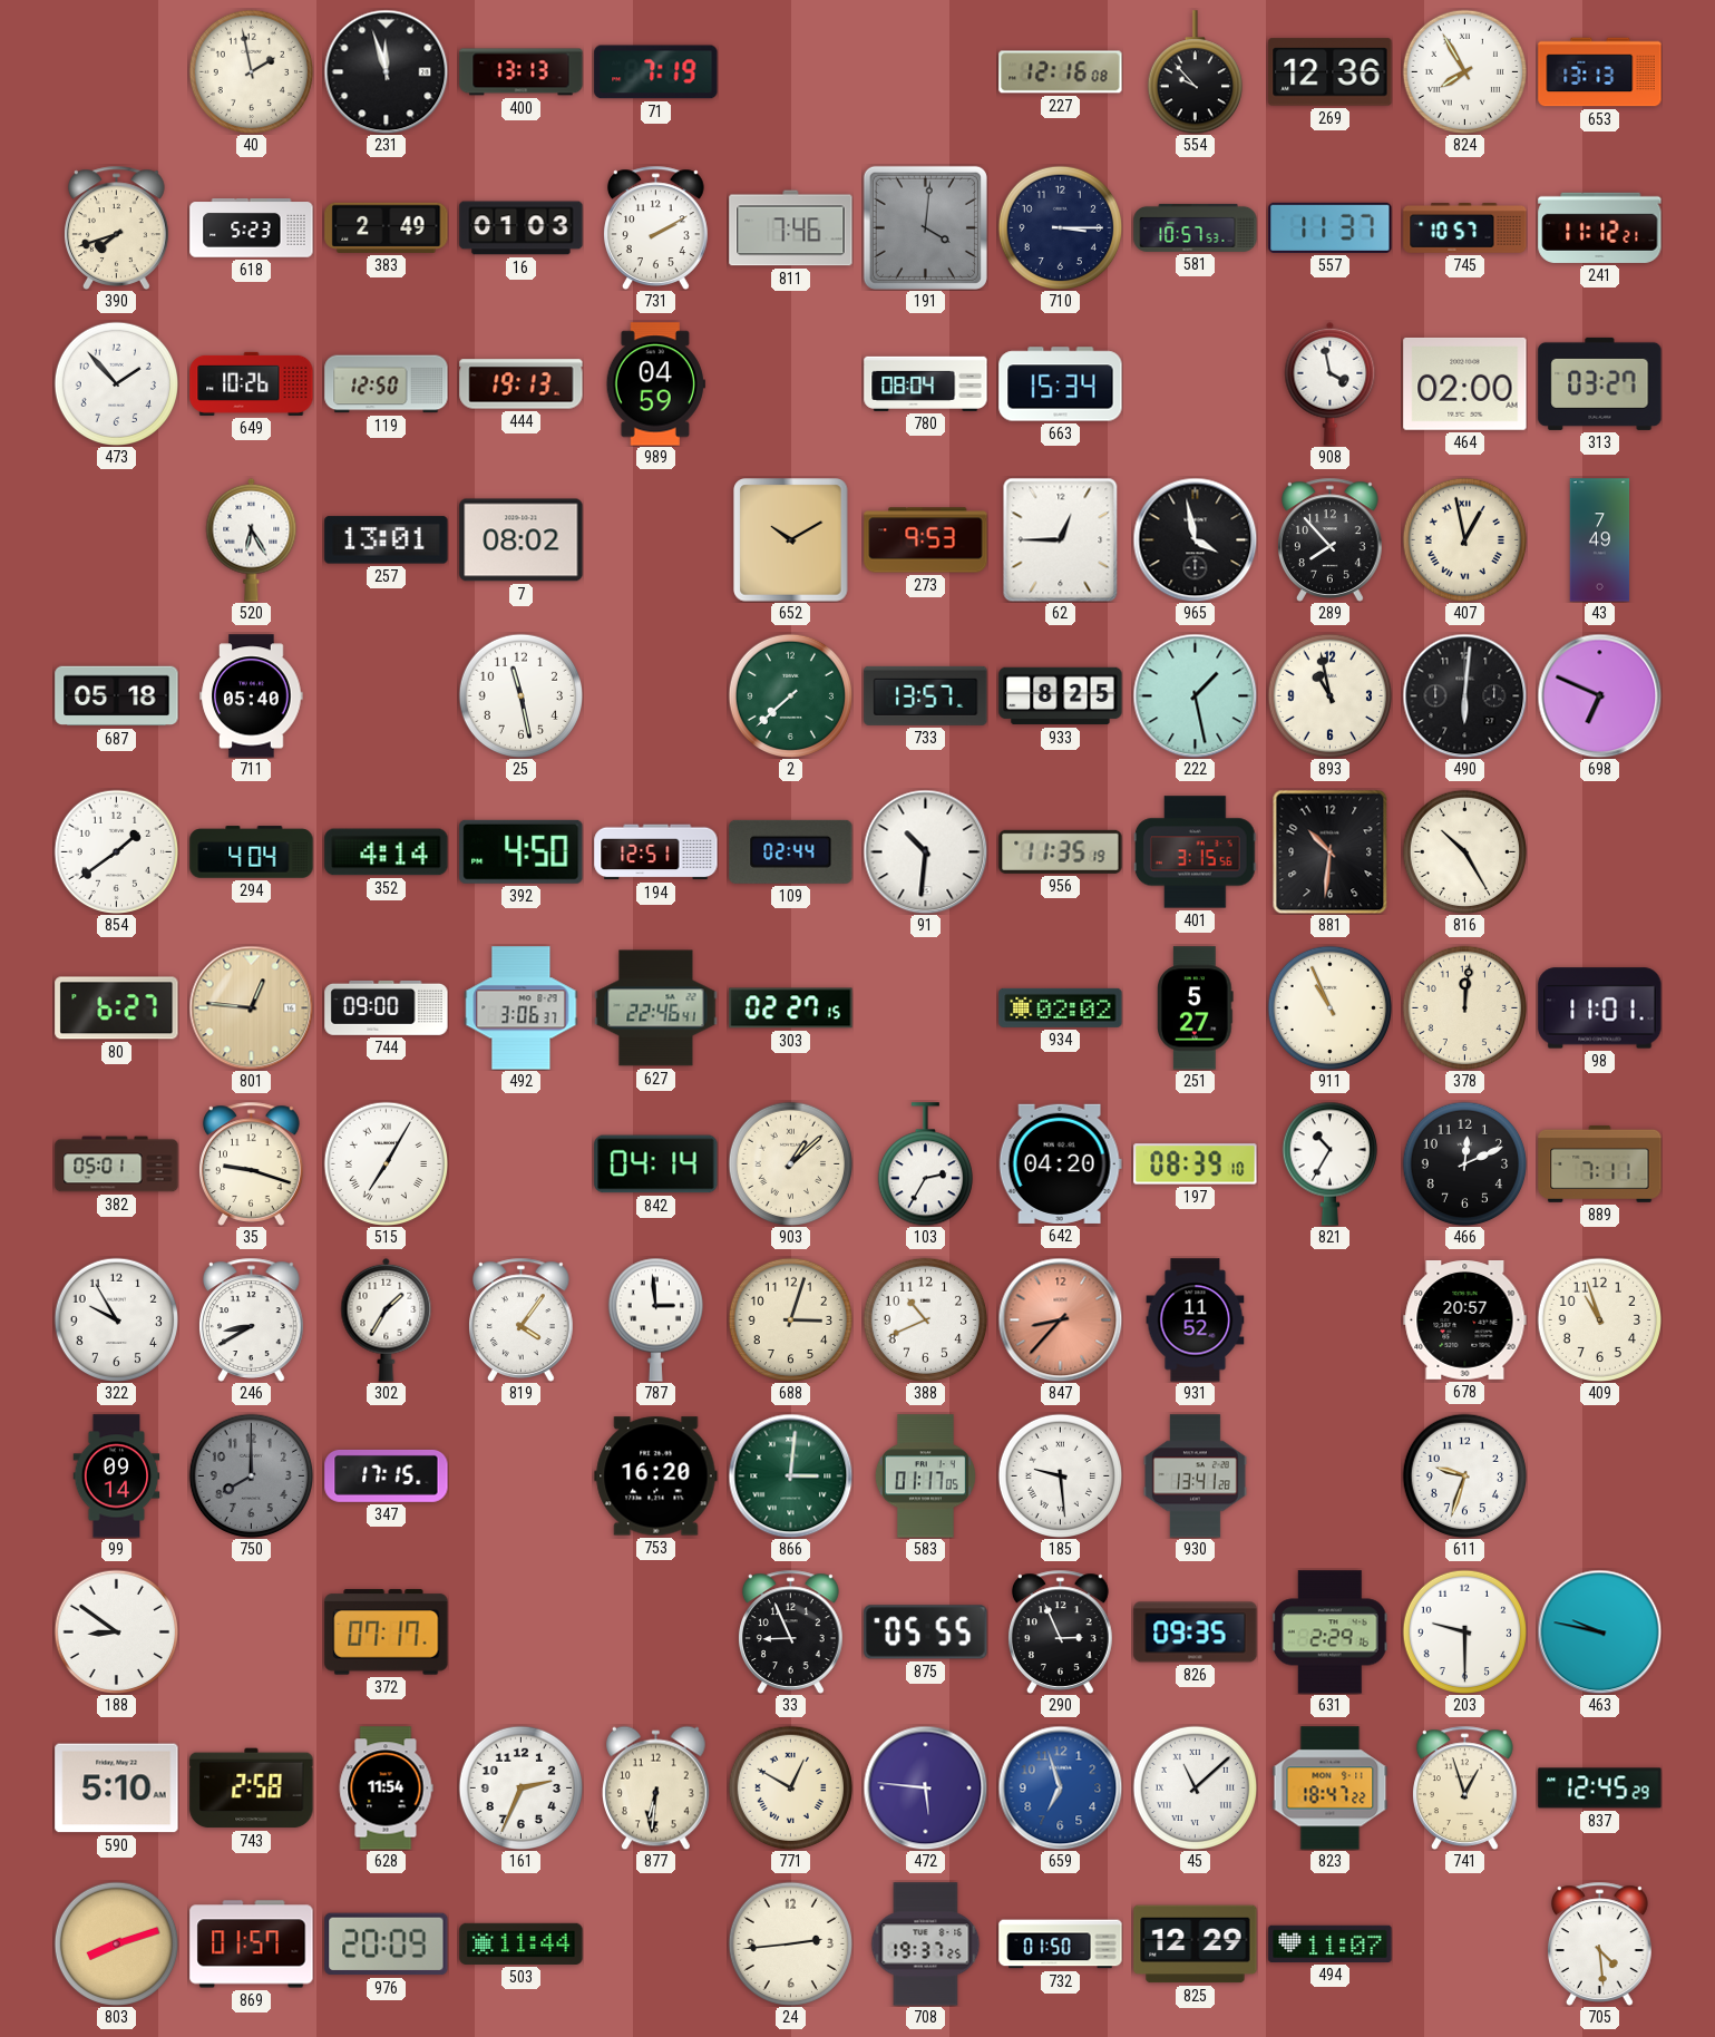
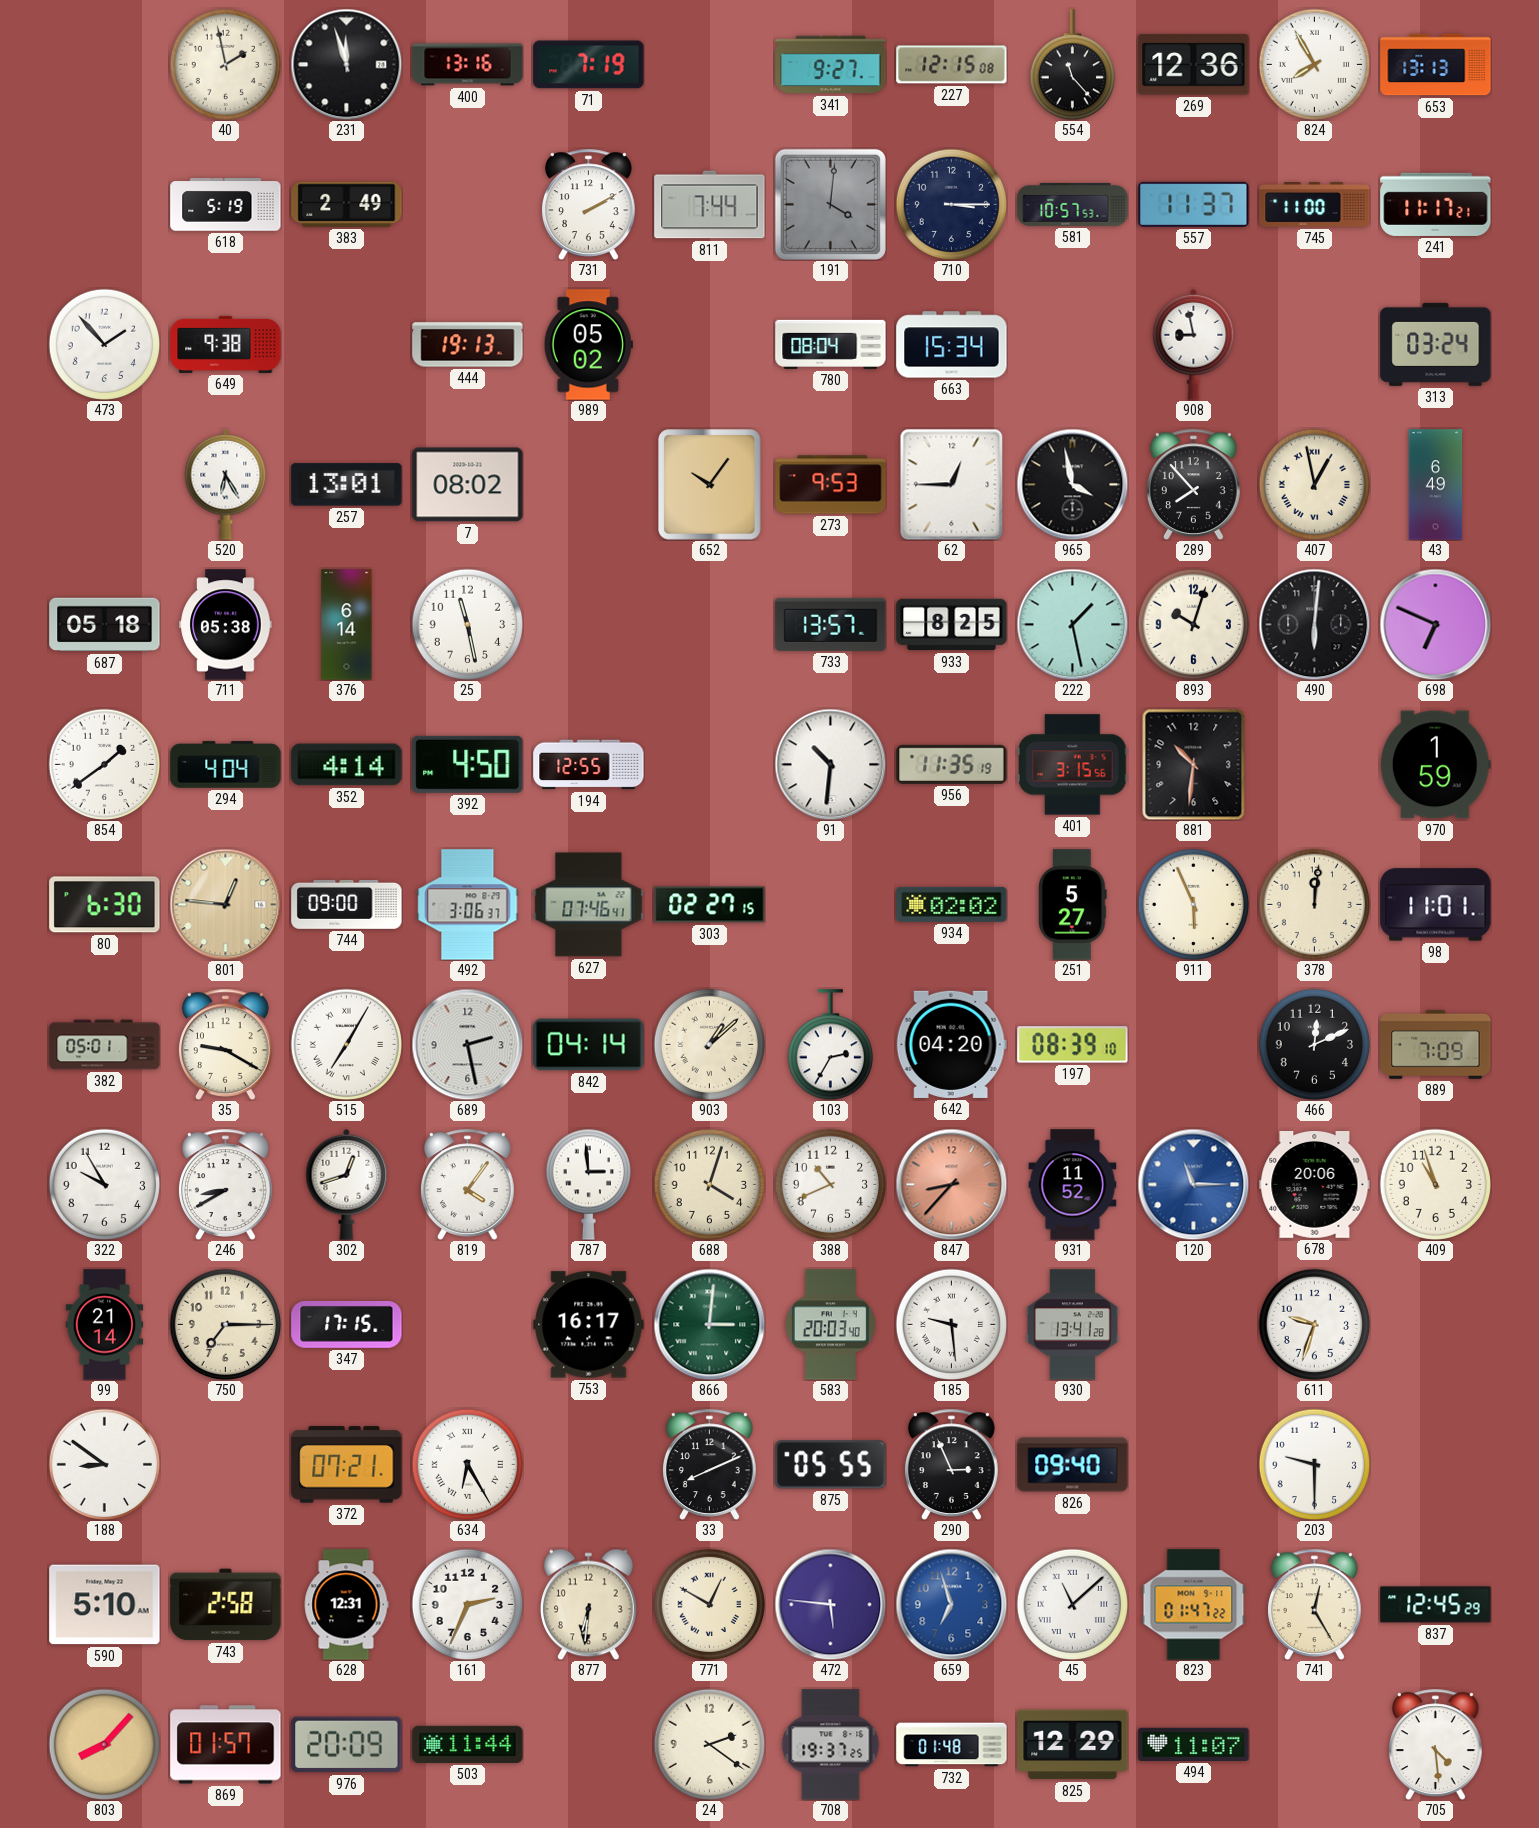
400: 13:13 -> 13:16
341: none -> 9:27
227: 12:16 -> 12:15
554: 9:53 -> 11:23
390: 7:42 -> none
618: 5:23 -> 5:19
16: 01:03 -> none
811: 7:46 -> 7:44
745: 10:57 -> 11:00
241: 11:12 -> 11:17
649: 10:26 -> 9:38
119: 12:50 -> none
989: 04:59 -> 05:02
908: 3:58 -> 8:58
464: 02:00 -> none
313: 03:27 -> 03:24
652: 10:10 -> 10:06
43: 7:49 -> 6:49
711: 05:40 -> 05:38
376: none -> 6:14
2: 7:38 -> none
893: 10:58 -> 10:03
194: 12:51 -> 12:55
109: 02:44 -> none
816: 10:25 -> none
970: none -> 1:59
80: 6:27 -> 6:30
627: 22:46 -> 07:46
911: 10:56 -> 5:56
35: 9:18 -> 9:20
689: none -> 2:28
821: 10:35 -> none
889: 7:11 -> 7:09
302: 1:35 -> 12:42
688: 3:03 -> 4:03
120: none -> 11:15
678: 20:57 -> 20:06
99: 09:14 -> 21:14
750: 8:00 -> 7:15
750 dial: grey -> cream
753: 16:20 -> 16:17
583: 01:17 -> 20:03
372: 07:17 -> 07:21
634: none -> 6:25
33: 8:56 -> 8:11
826: 09:35 -> 09:40
631: 2:29 -> none
463: 9:47 -> none
628: 11:54 -> 12:31
823: 18:47 -> 01:47
741: 12:57 -> 12:25
803: 8:12 -> 8:07
24: 2:44 -> 2:21
732: 01:50 -> 01:48
